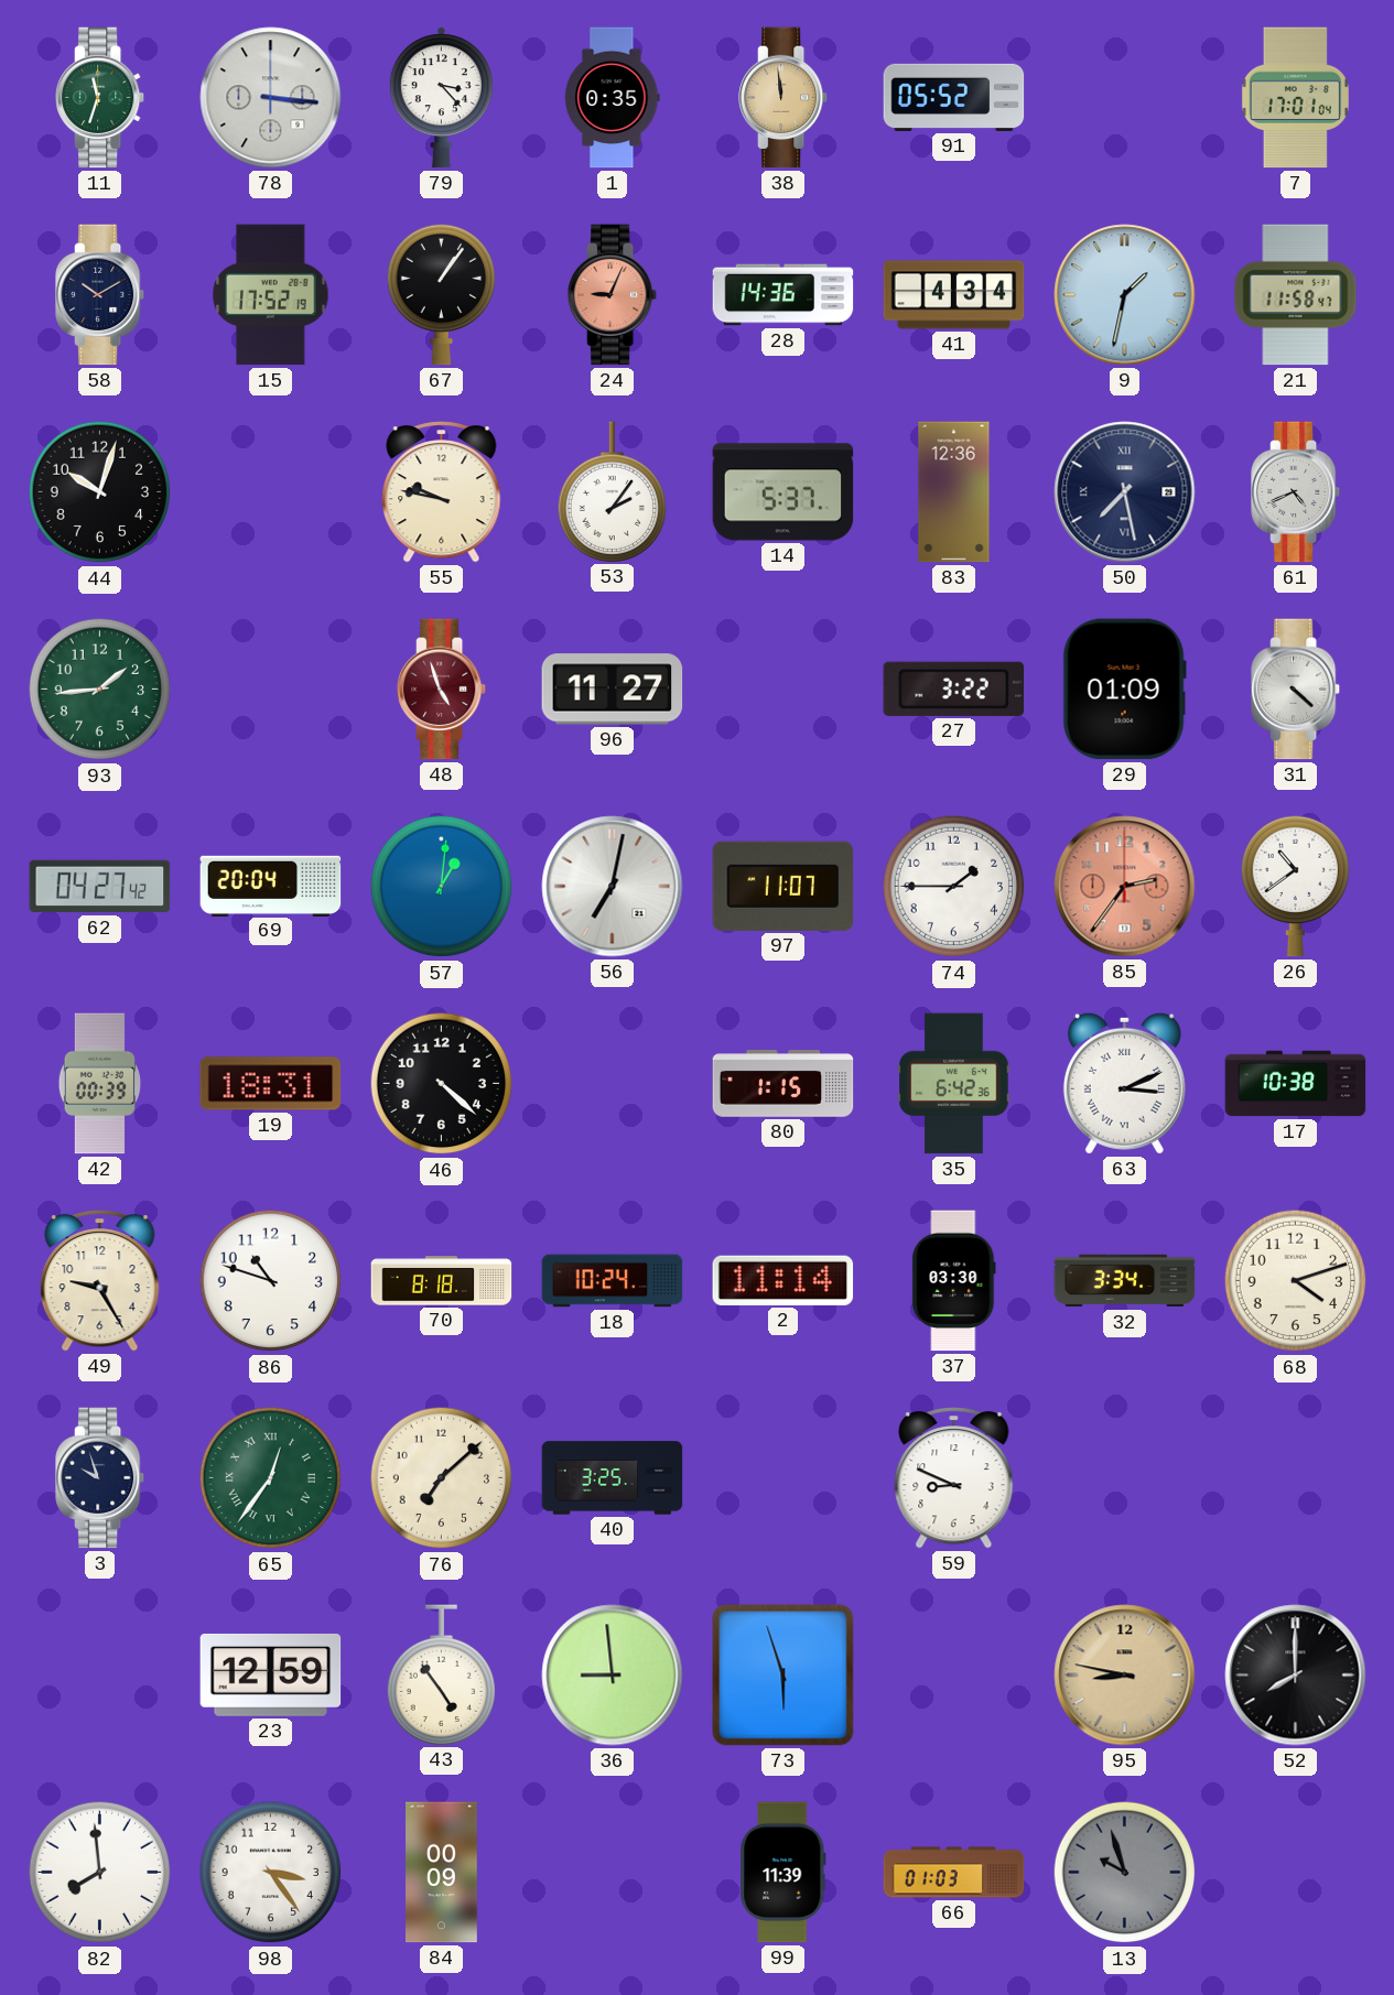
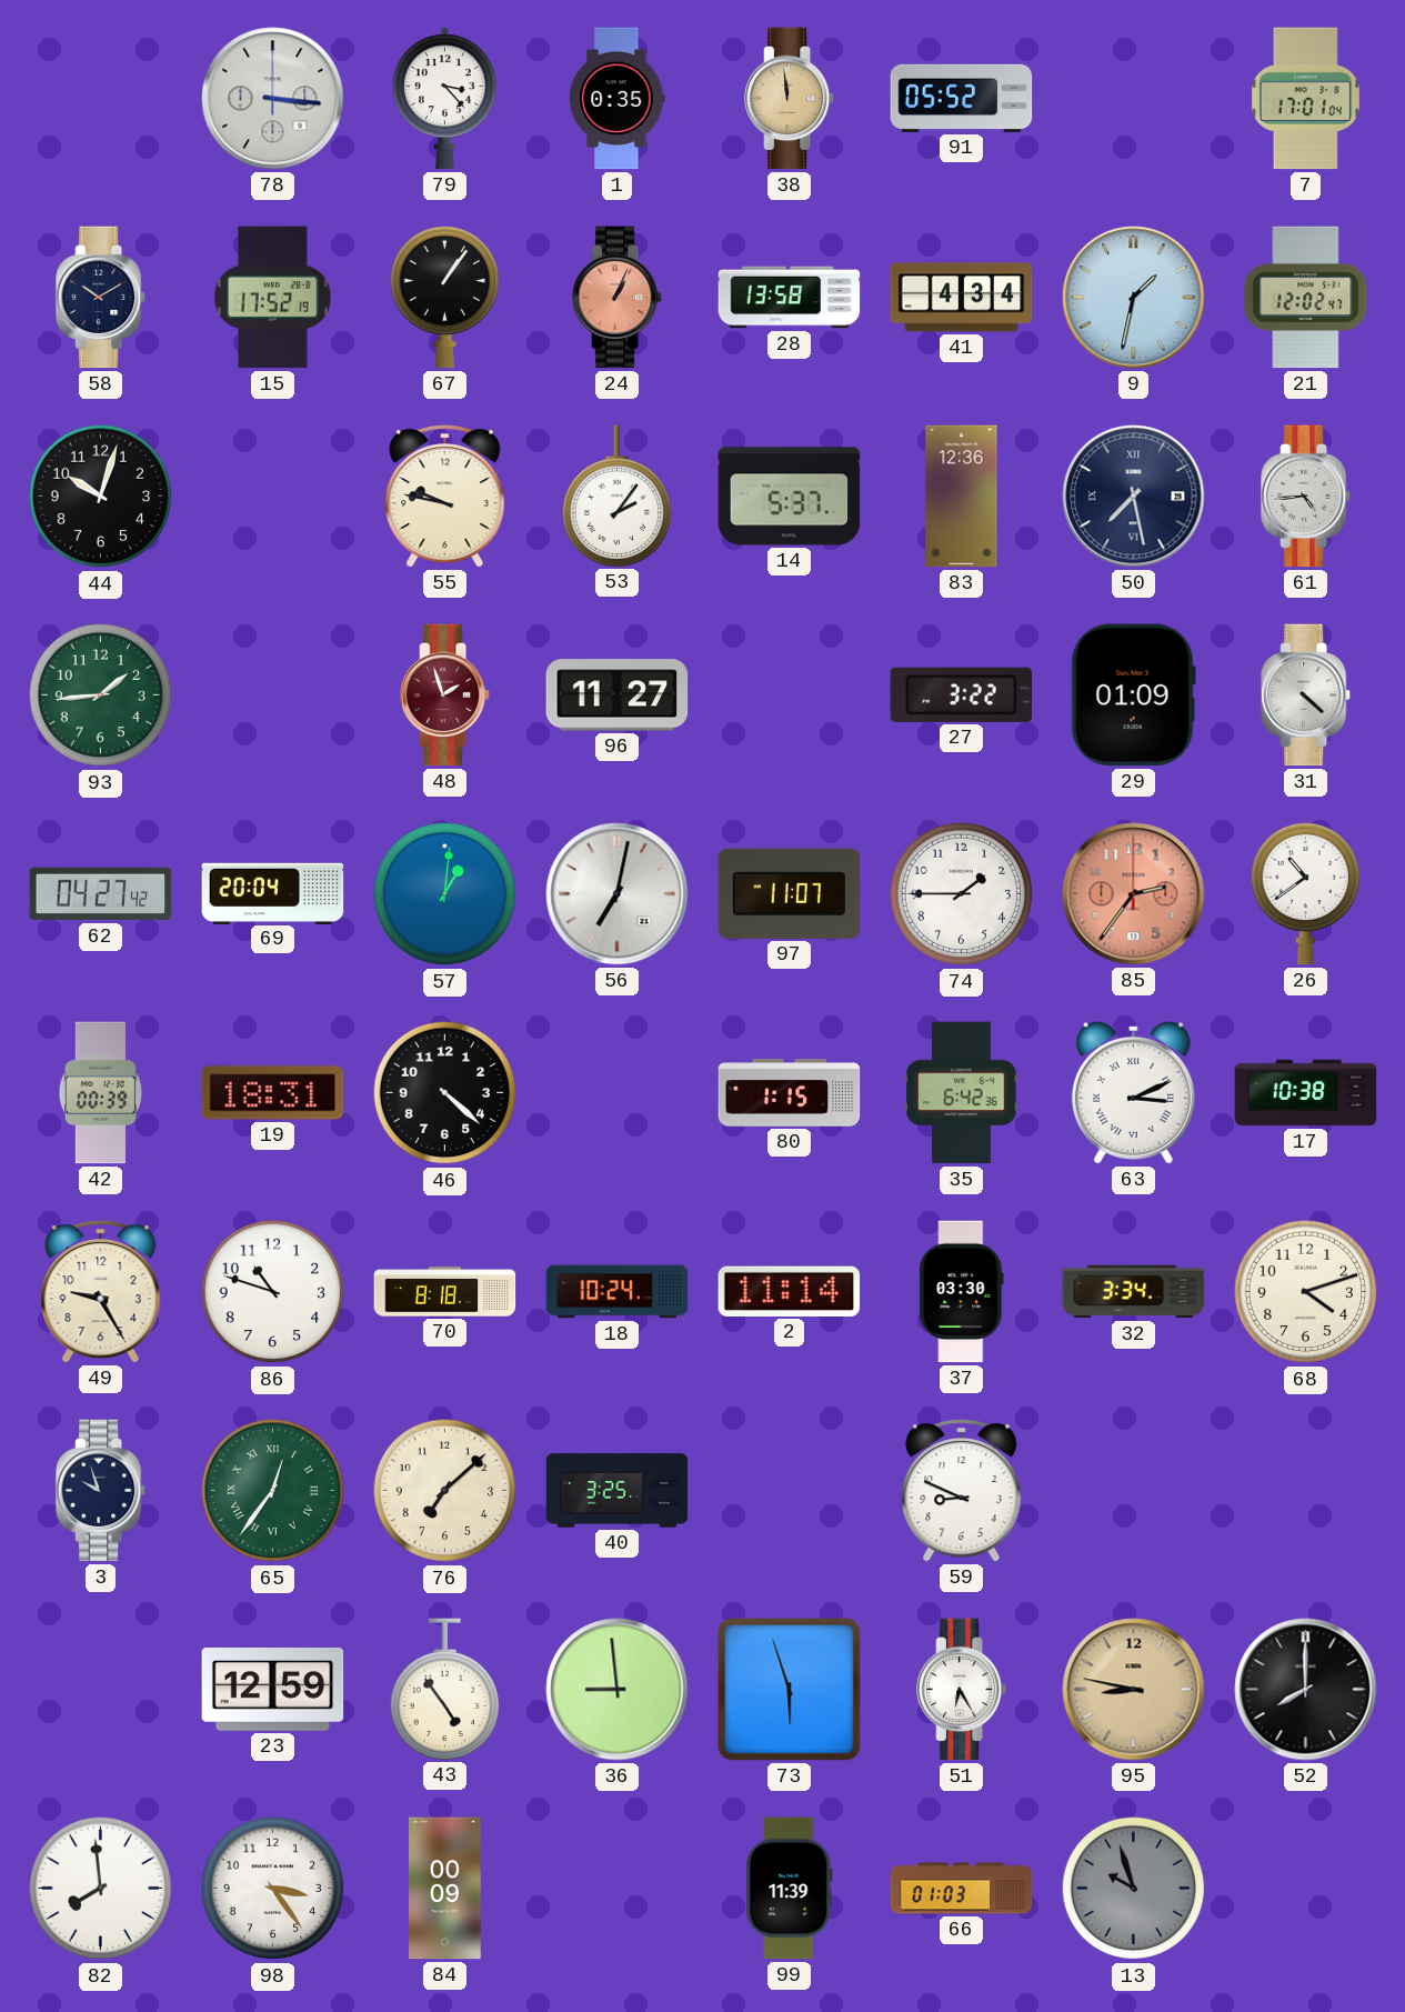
11: 11:33 -> none
24: 9:04 -> 1:04
28: 14:36 -> 13:58
21: 11:58 -> 12:02
61: 4:41 -> 4:44
48: 4:57 -> 1:57
51: none -> 6:25
